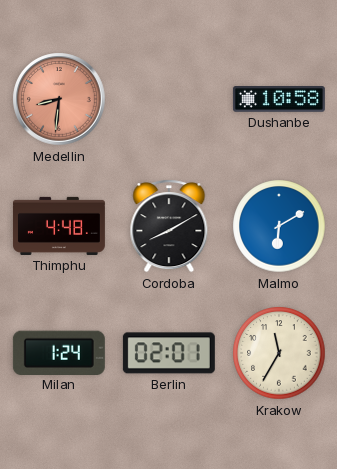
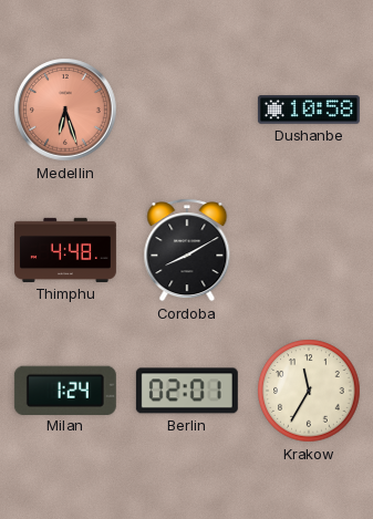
Medellin: 8:31 -> 6:27
Malmo: 6:10 -> none
